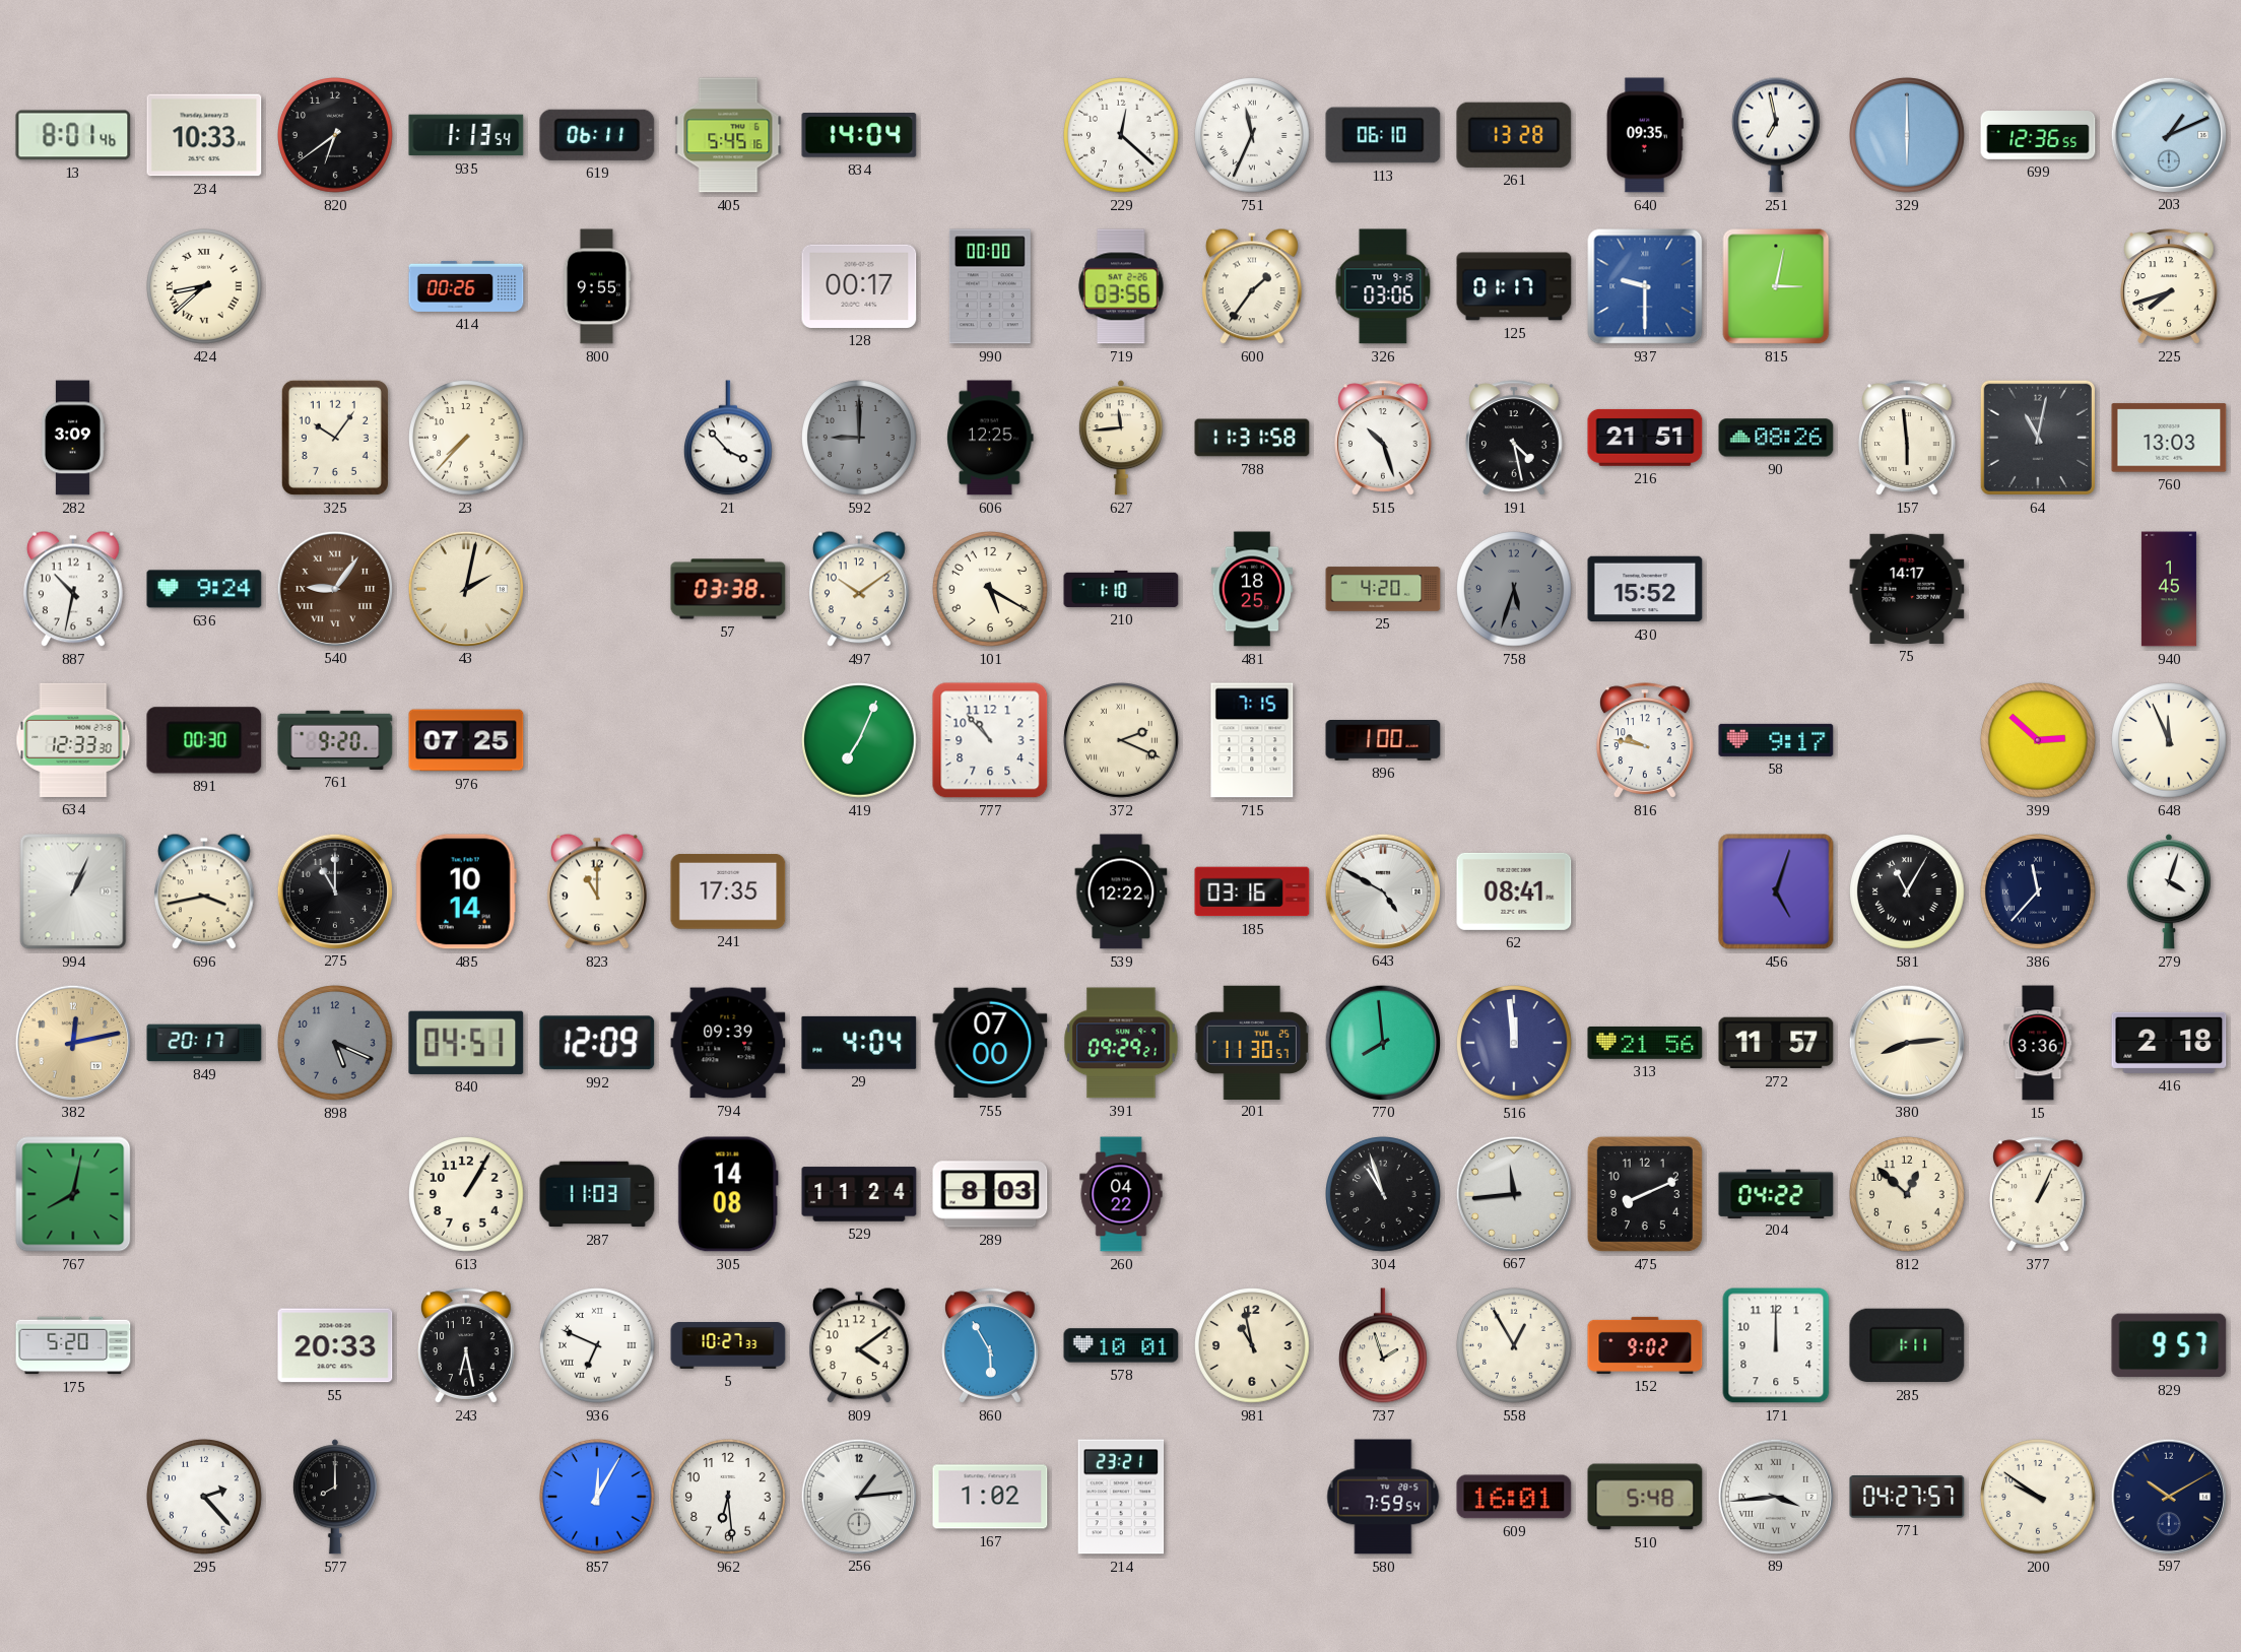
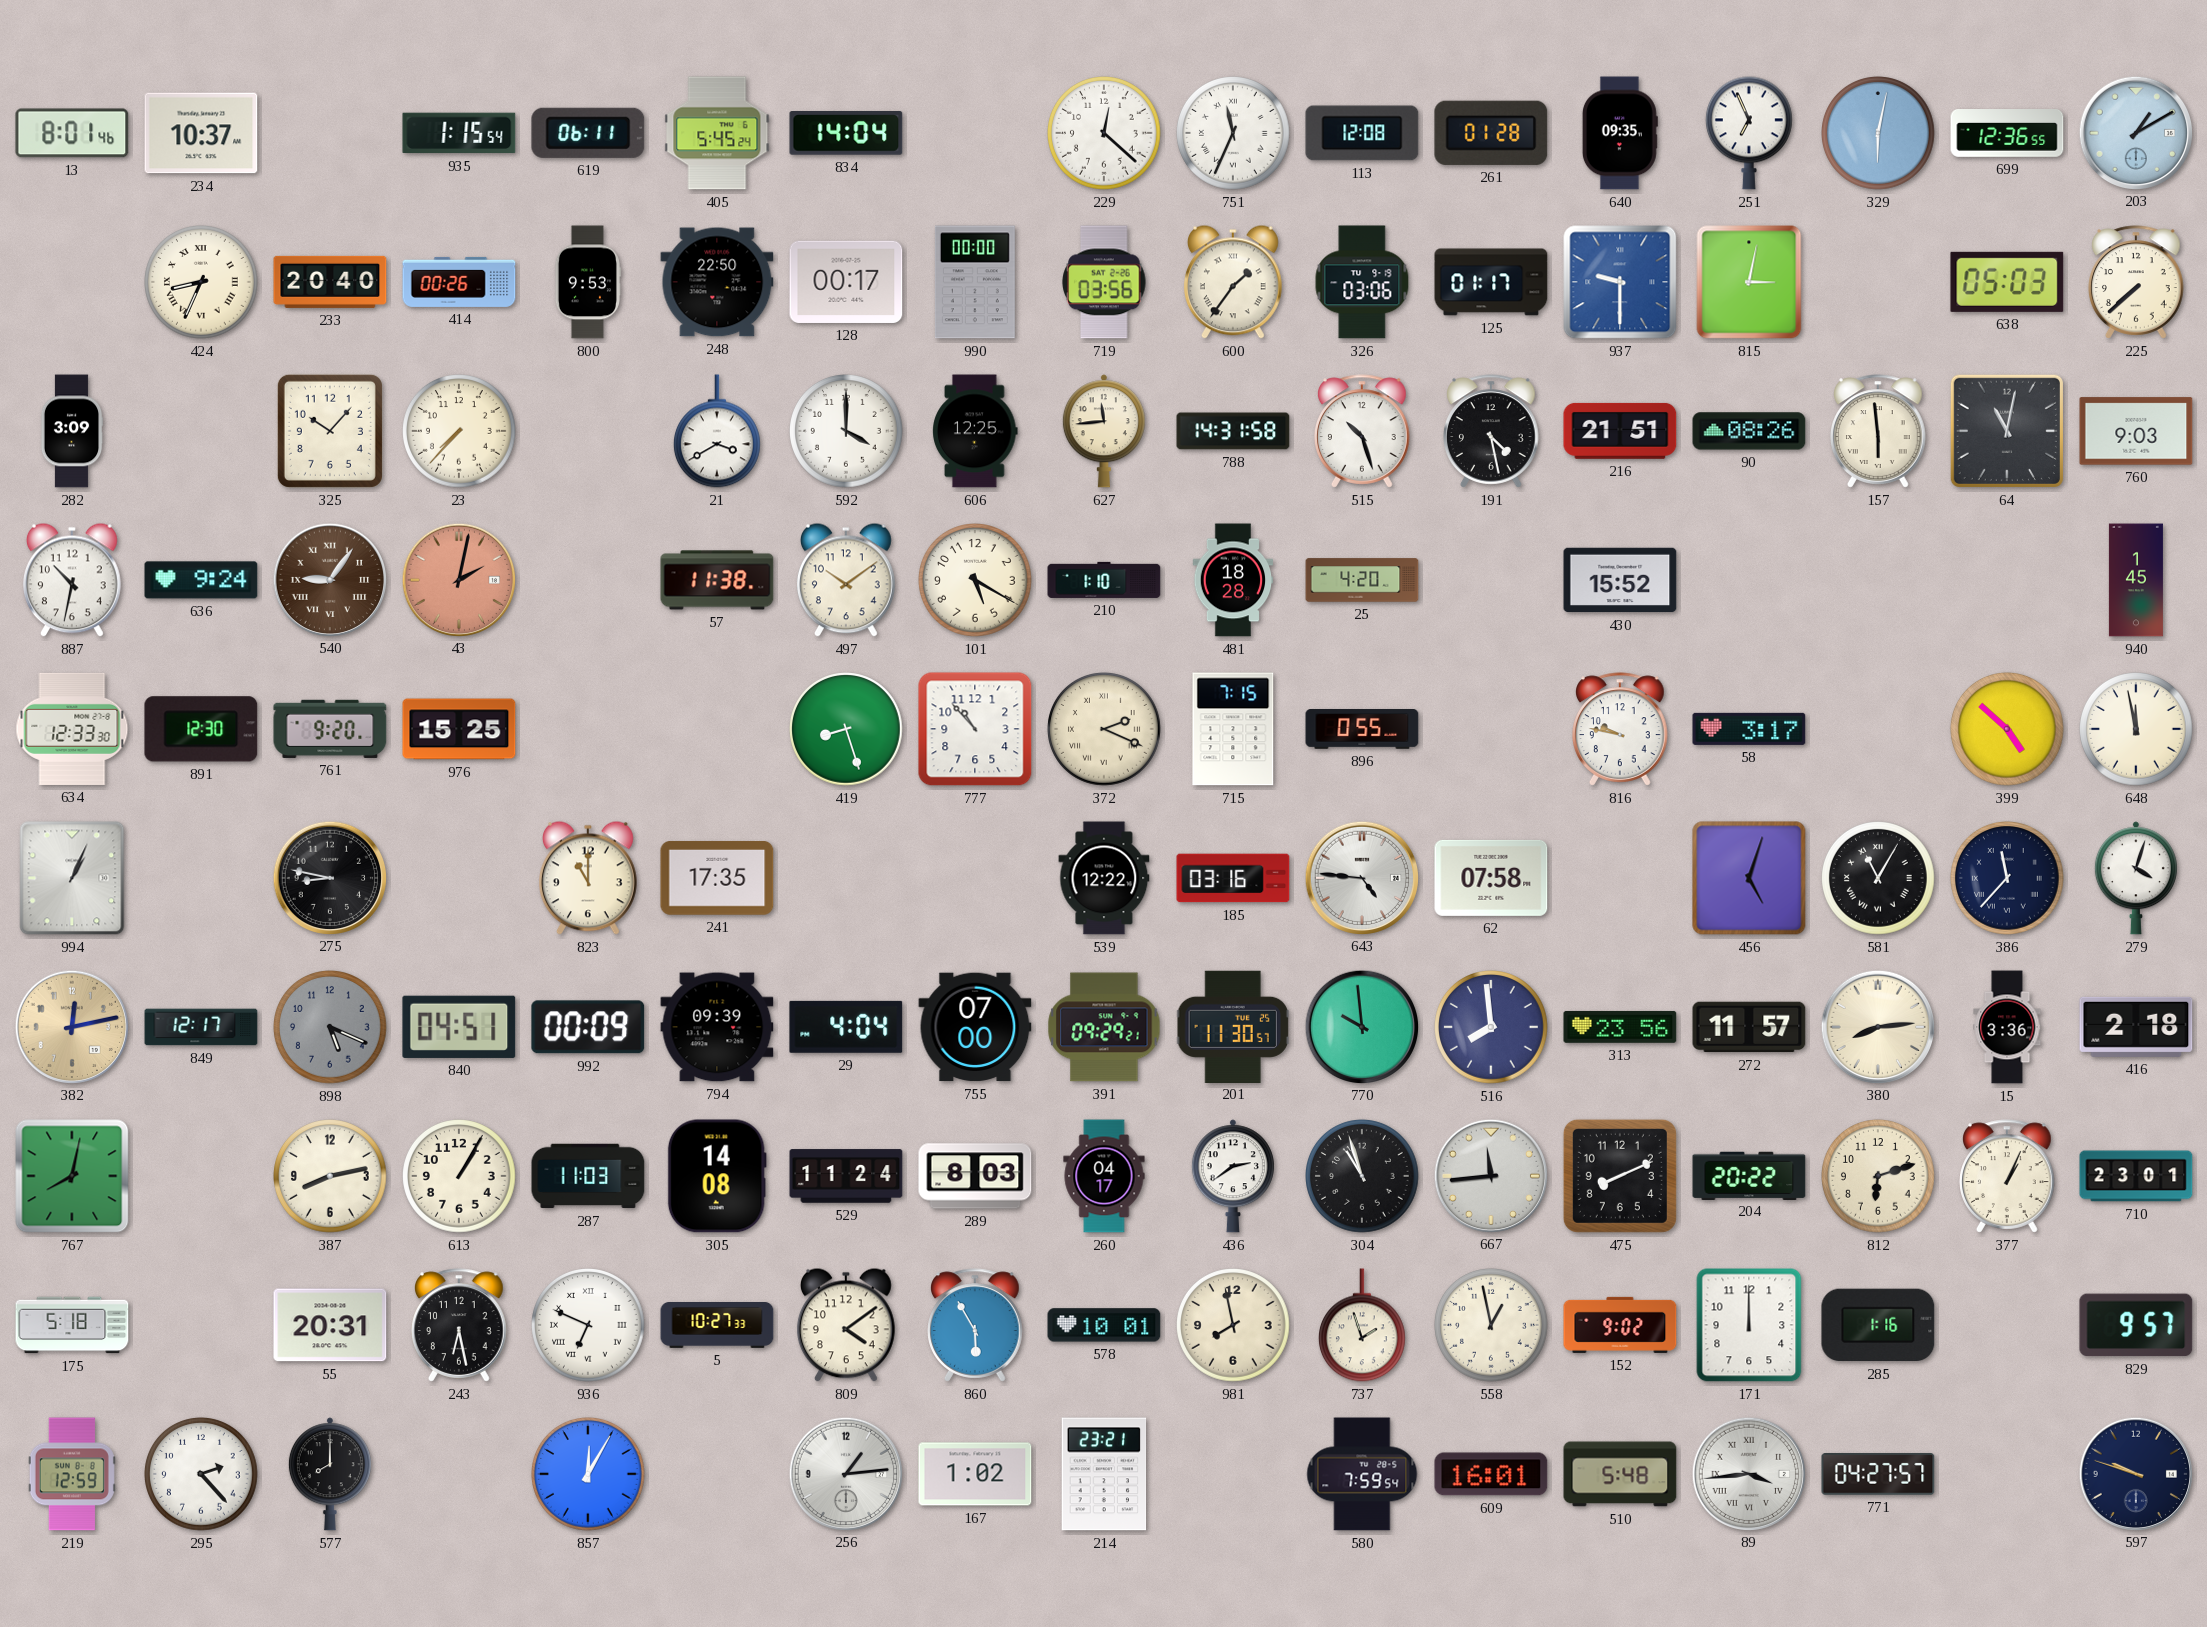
234: 10:33 -> 10:37
820: 6:39 -> none
935: 1:13 -> 1:15
405: 5:45:16 -> 5:45:24
113: 06:10 -> 12:08
261: 13:28 -> 01:28
251: 6:58 -> 6:56
329: 6:00 -> 6:02
203: 1:11 -> 1:10
424: 8:38 -> 8:34
233: none -> 20:40
800: 9:55 -> 9:53
248: none -> 22:50
638: none -> 05:03
225: 7:42 -> 7:38
325: 10:06 -> 10:07
21: 3:53 -> 3:40
592: 9:00 -> 4:00
592 dial: grey -> white
788: 11:31 -> 14:31
760: 13:03 -> 9:03
43 dial: cream -> salmon
57: 03:38 -> 11:38
481: 18:25 -> 18:28
758: 5:33 -> none
75: 14:17 -> none
891: 00:30 -> 12:30
976: 07:25 -> 15:25
419: 7:04 -> 8:27
896: 1:00 -> 0:55
58: 9:17 -> 3:17
399: 2:52 -> 4:52
648: 11:56 -> 11:58
696: 3:43 -> none
275: 11:00 -> 8:47
485: 10:14 -> none
643: 4:50 -> 4:46
62: 08:41 -> 07:58
849: 20:17 -> 12:17
992: 12:09 -> 00:09
770: 7:59 -> 9:59
516: 11:59 -> 7:59
313: 21:56 -> 23:56
387: none -> 8:13
260: 04:22 -> 04:17
436: none -> 2:39
204: 04:22 -> 20:22
812: 12:52 -> 6:12
710: none -> 23:01
175: 5:20 -> 5:18
55: 20:33 -> 20:31
981: 10:58 -> 7:58
558: 12:55 -> 12:58
285: 1:11 -> 1:16
219: none -> 12:59
962: 6:29 -> none
200: 9:51 -> none
597: 10:10 -> 9:48
